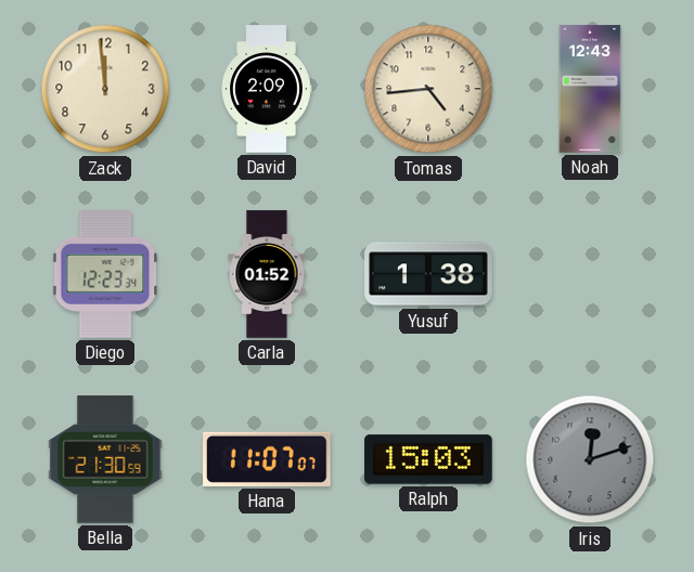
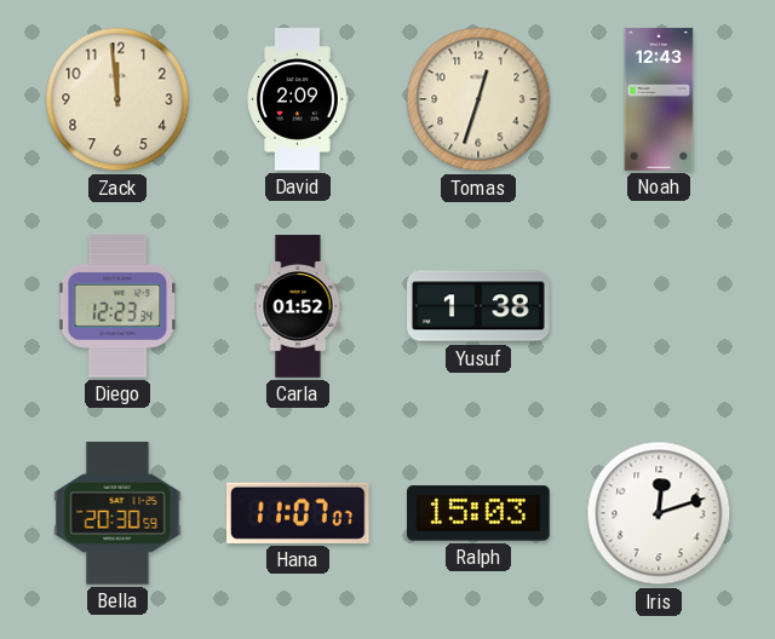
Tomas: 4:44 -> 12:33
Bella: 21:30 -> 20:30
Iris dial: grey -> white
